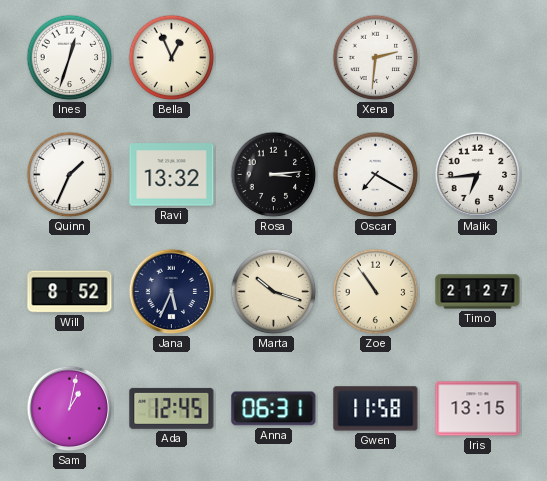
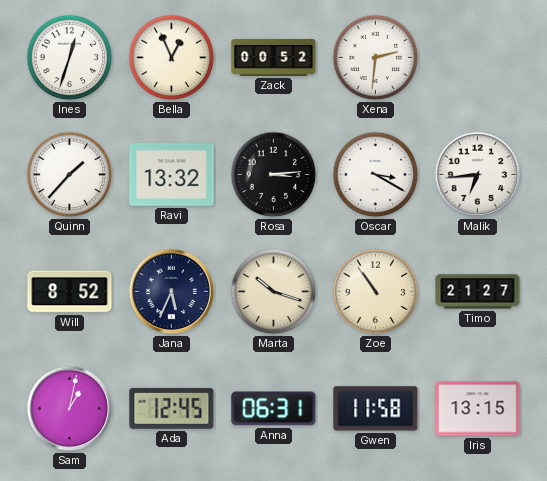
Zack: none -> 00:52
Quinn: 1:34 -> 1:37
Oscar: 7:20 -> 3:20
